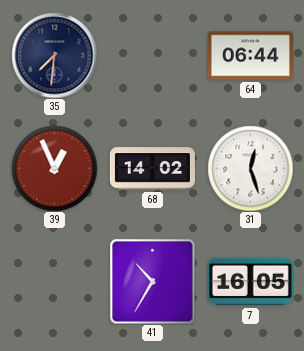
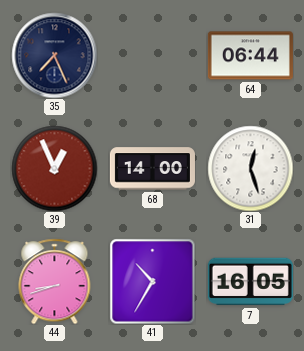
35: 7:31 -> 7:26
68: 14:02 -> 14:00
44: none -> 8:42
